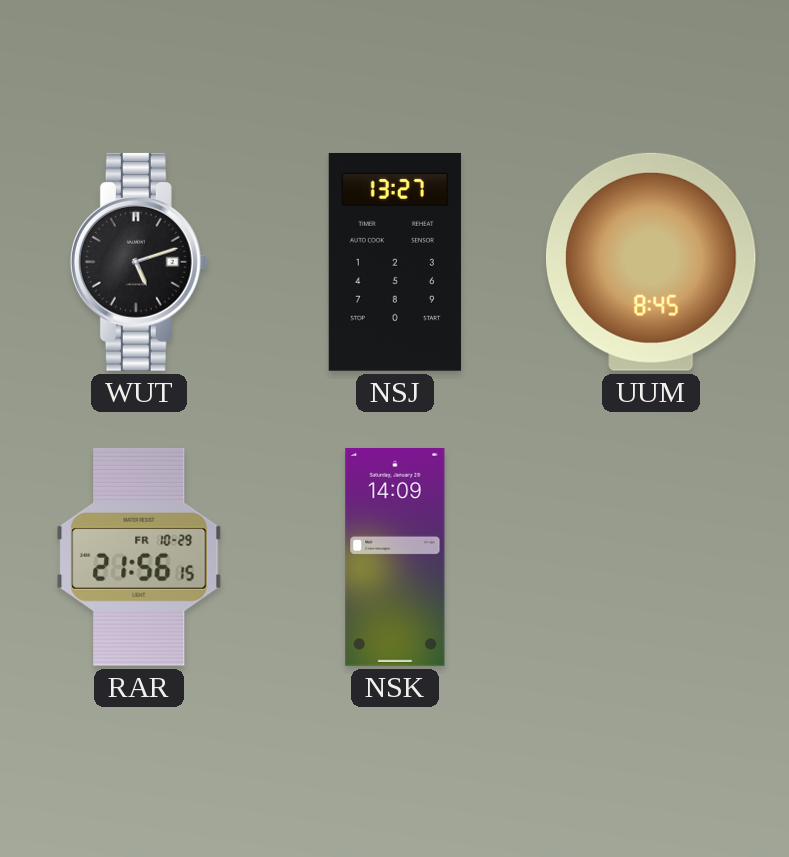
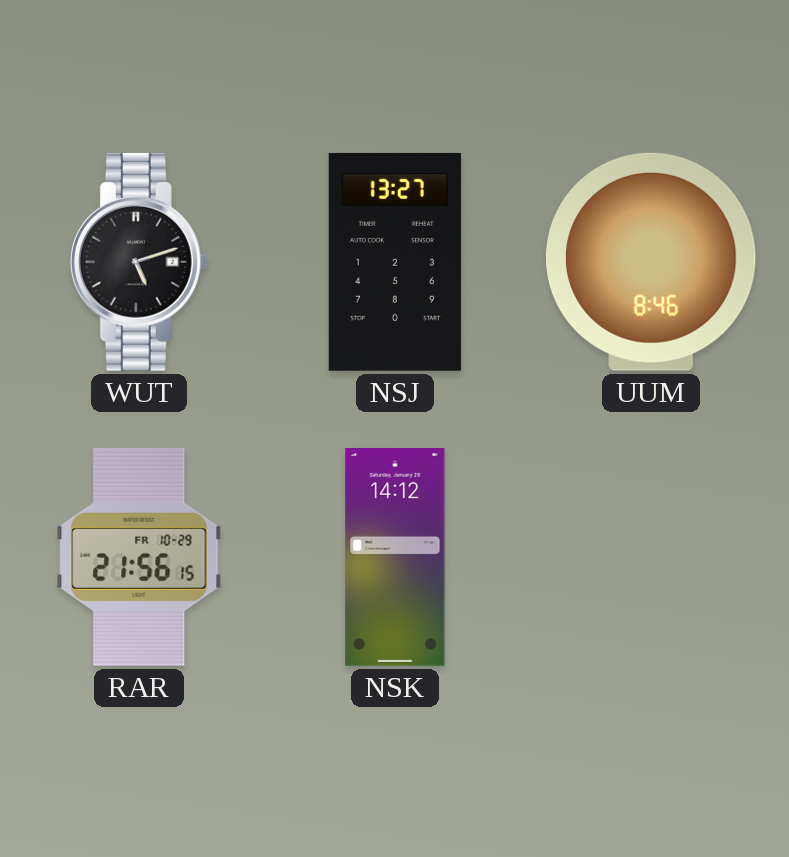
UUM: 8:45 -> 8:46
NSK: 14:09 -> 14:12
